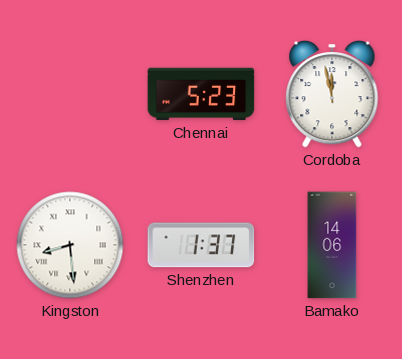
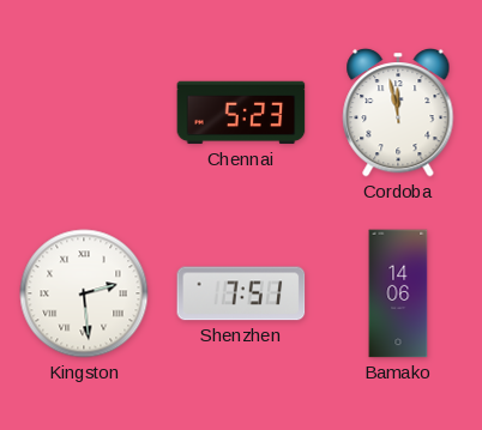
Kingston: 8:29 -> 2:29
Shenzhen: 1:37 -> 7:51
